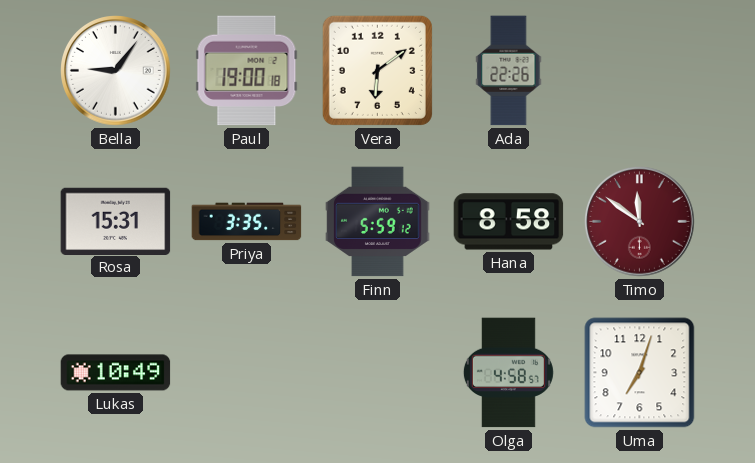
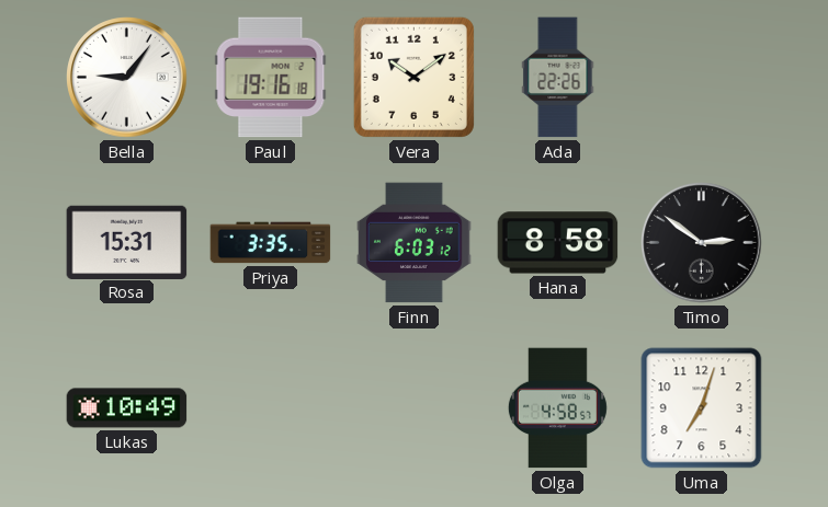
Paul: 19:00 -> 19:16
Vera: 6:09 -> 10:09
Finn: 5:59 -> 6:03
Timo: 11:51 -> 2:51
Timo dial: burgundy -> black
